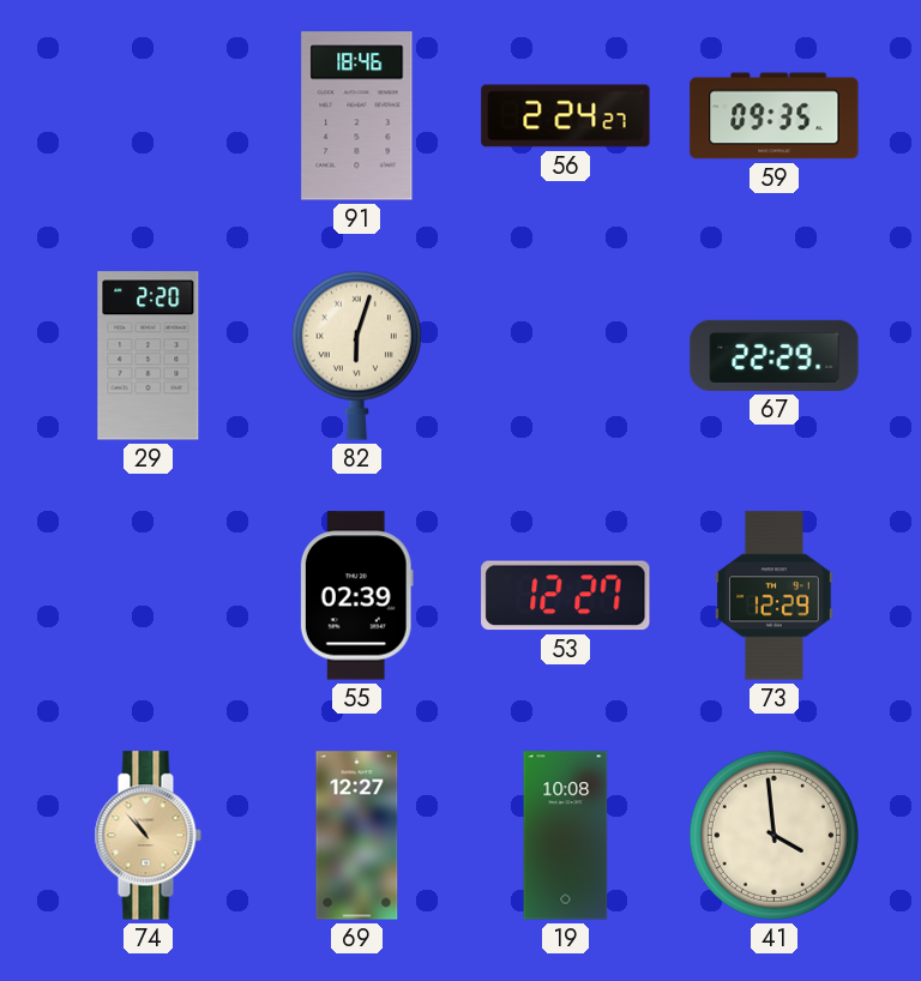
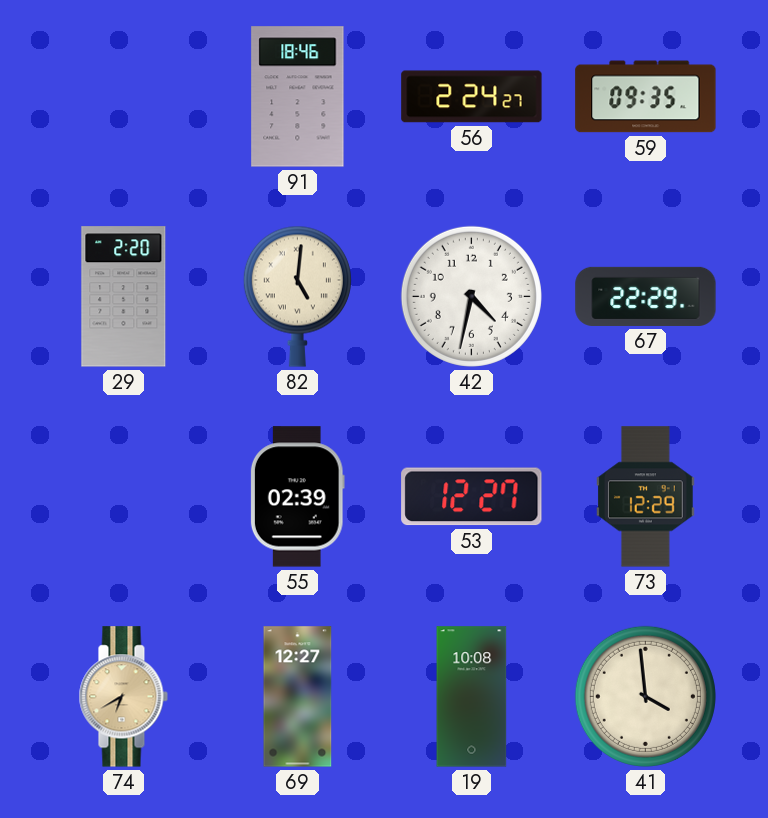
82: 6:03 -> 5:01
42: none -> 4:32
74: 10:53 -> 6:40
